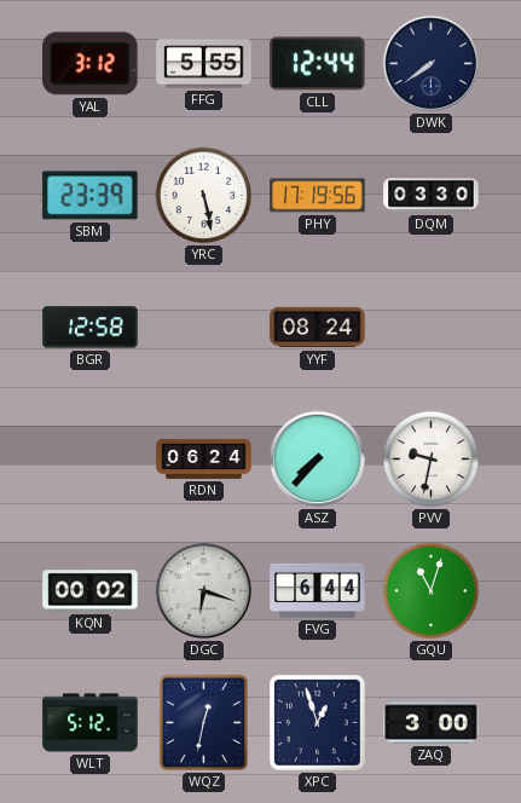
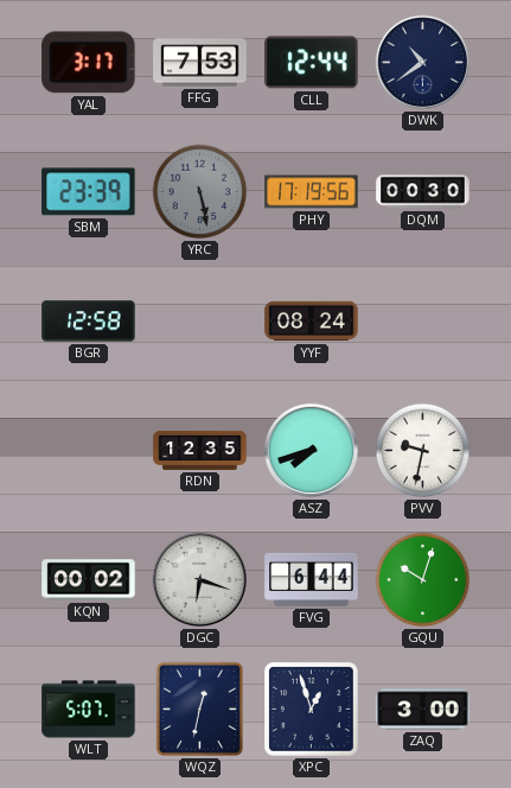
YAL: 3:12 -> 3:17
FFG: 5:55 -> 7:53
DWK: 7:39 -> 10:39
YRC dial: white -> grey
DQM: 03:30 -> 00:30
RDN: 06:24 -> 12:35
ASZ: 7:37 -> 7:42
GQU: 11:03 -> 10:03
WLT: 5:12 -> 5:07
